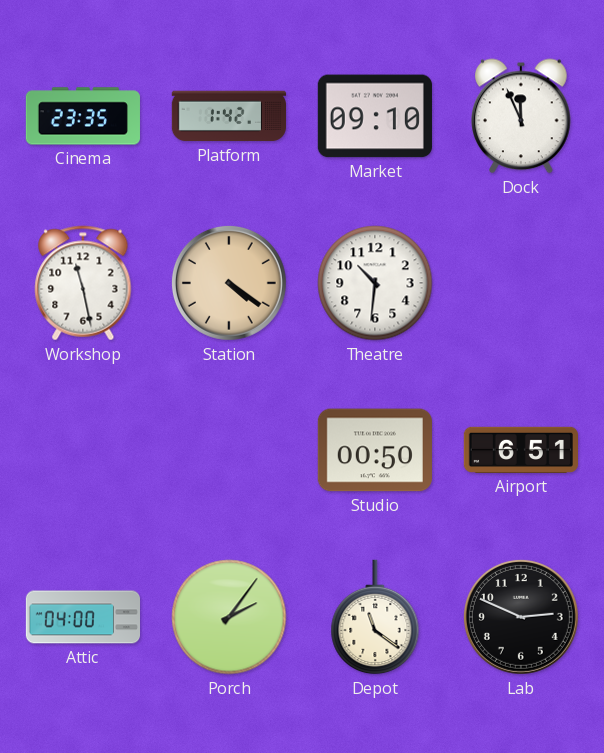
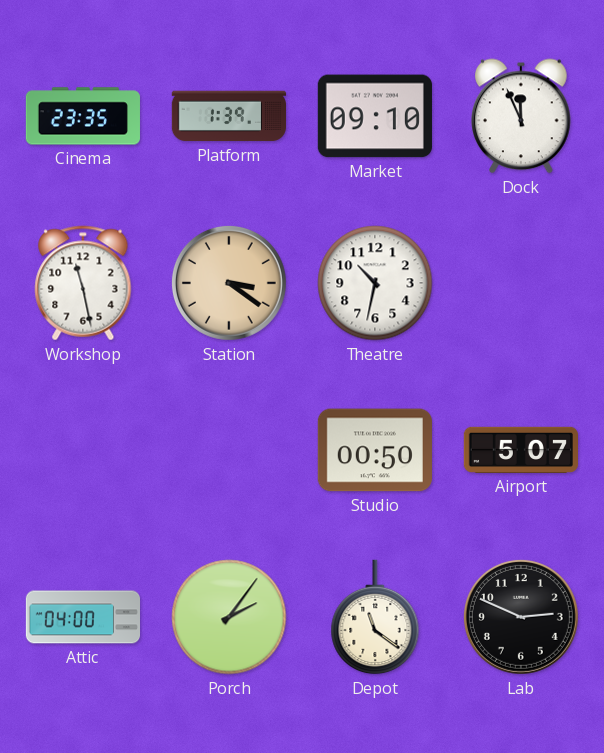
Platform: 1:42 -> 1:39
Station: 4:21 -> 3:21
Theatre: 10:31 -> 10:32
Airport: 6:51 -> 5:07
